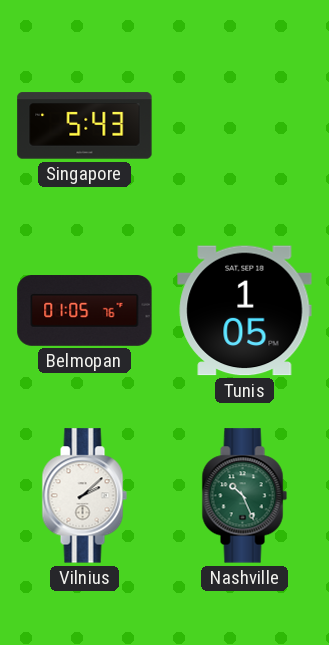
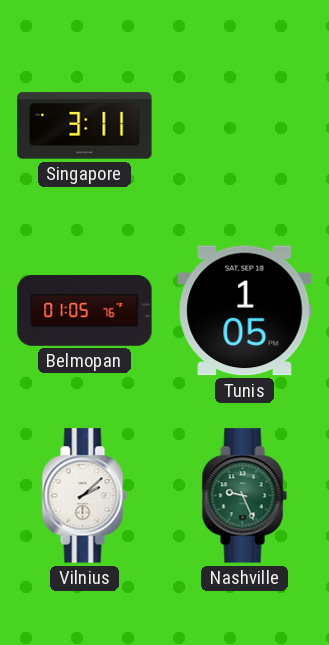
Singapore: 5:43 -> 3:11
Nashville: 10:26 -> 9:26
